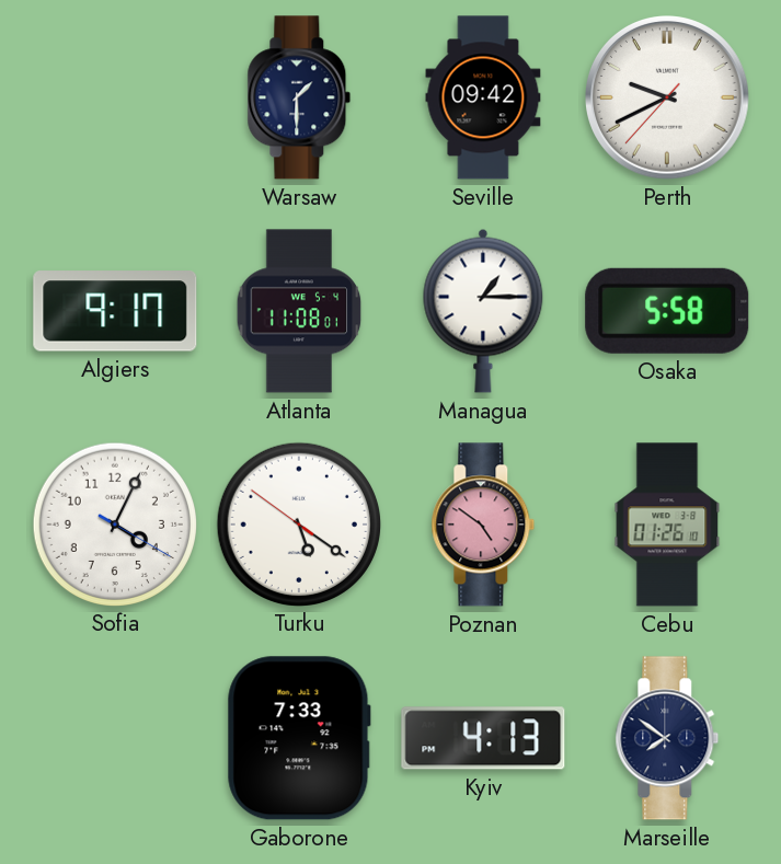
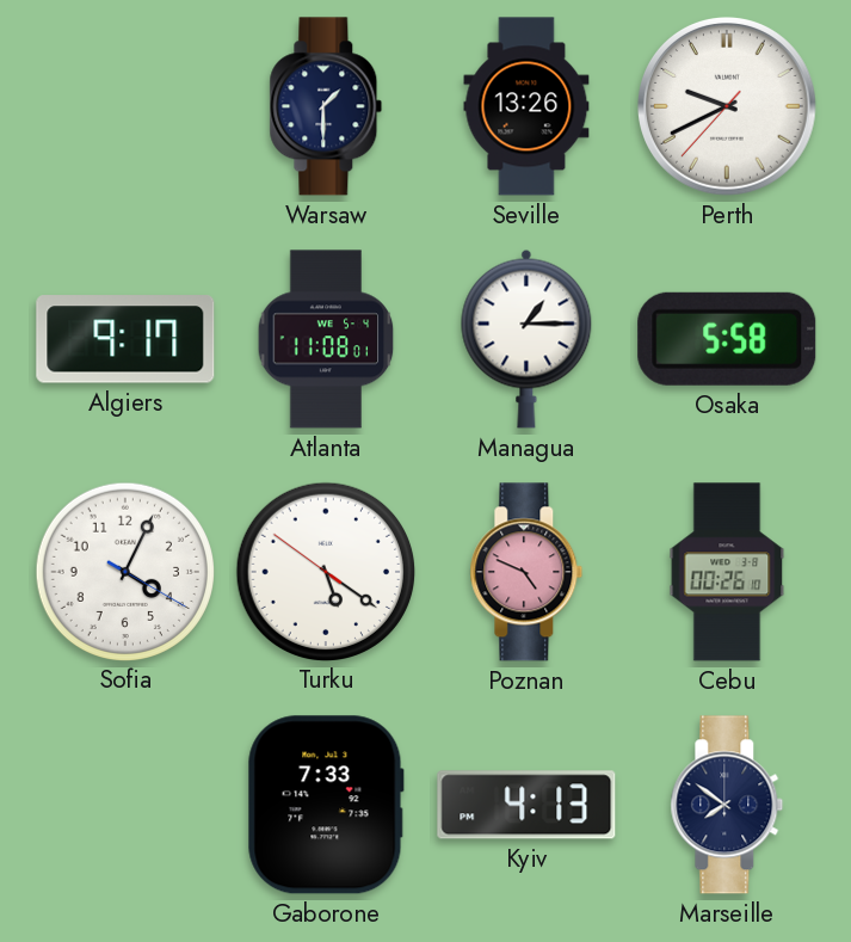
Seville: 09:42 -> 13:26
Poznan: 4:51 -> 4:49
Cebu: 01:26 -> 00:26
